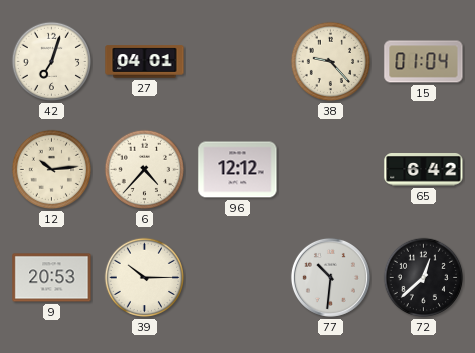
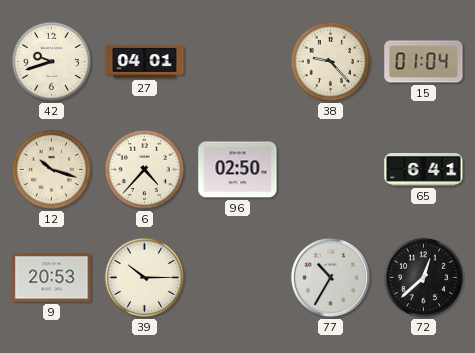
42: 7:03 -> 9:42
12: 10:14 -> 10:18
96: 12:12 -> 02:50
65: 6:42 -> 6:41
77: 10:31 -> 10:35
